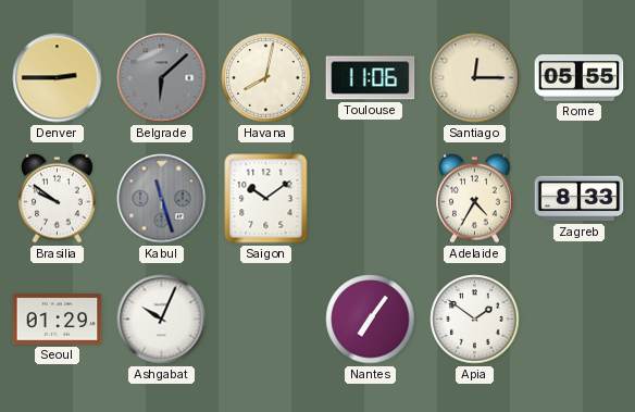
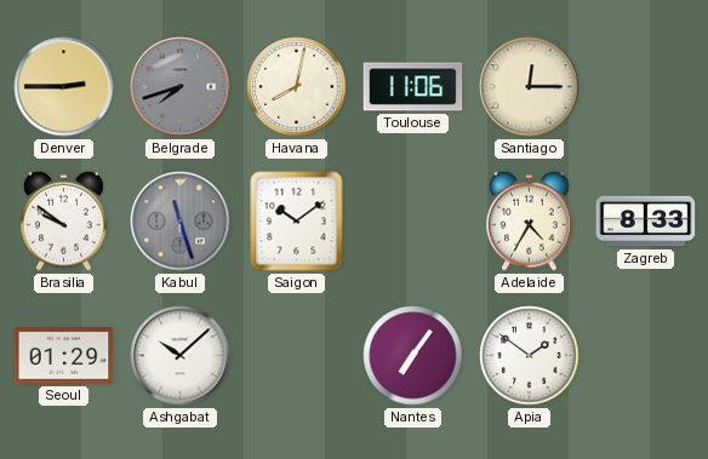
Belgrade: 6:08 -> 7:42
Rome: 05:55 -> none
Ashgabat: 10:04 -> 10:08
